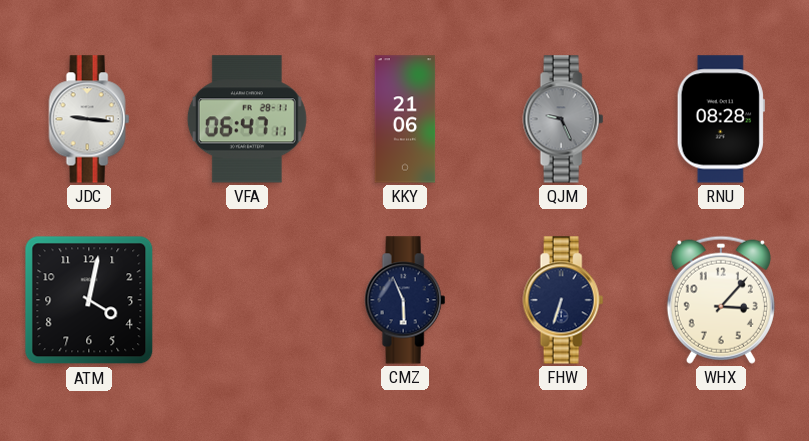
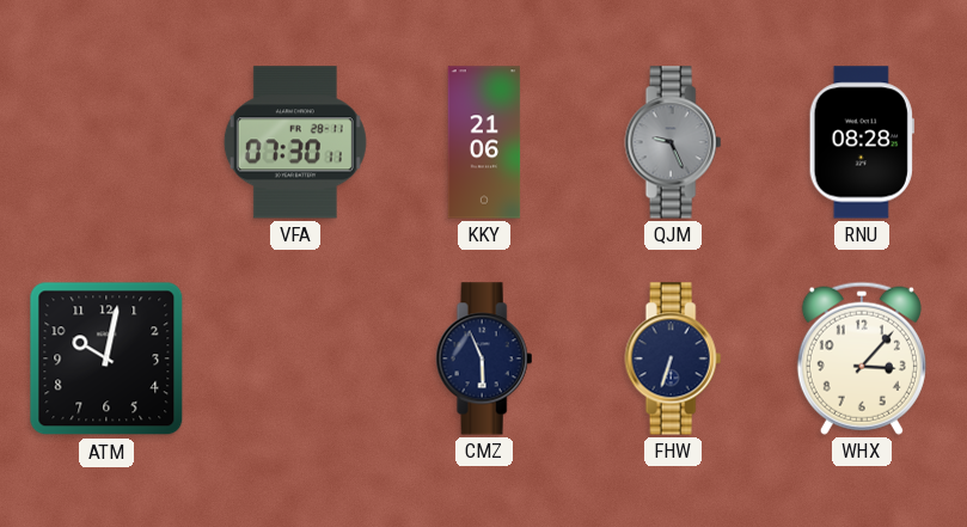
JDC: 9:16 -> none
VFA: 06:47 -> 07:30
ATM: 4:02 -> 10:02
